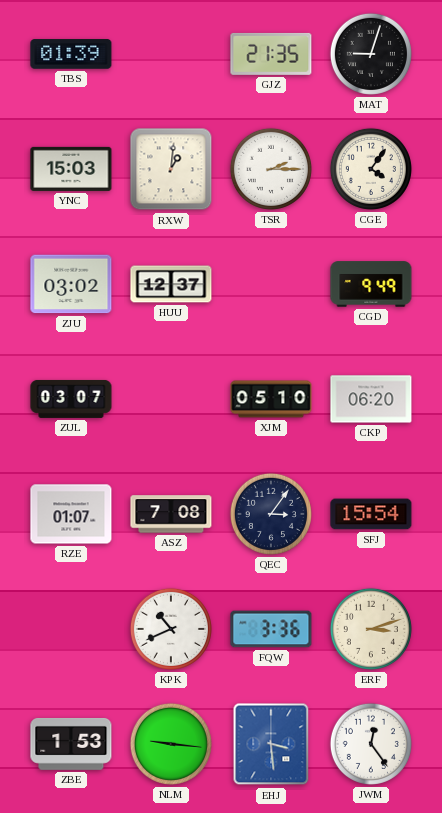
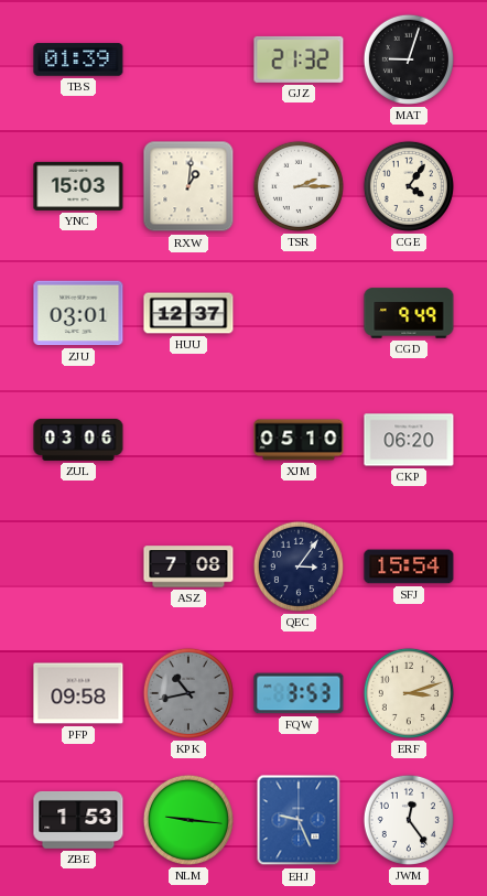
GJZ: 21:35 -> 21:32
ZJU: 03:02 -> 03:01
ZUL: 03:07 -> 03:06
RZE: 01:07 -> none
PFP: none -> 09:58
KPK: 10:41 -> 10:43
KPK dial: white -> grey
FQW: 3:36 -> 3:53
EHJ: 3:29 -> 9:26
